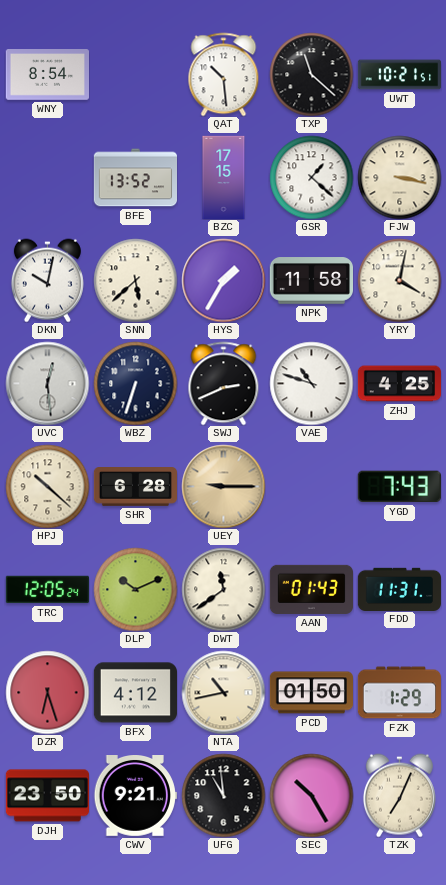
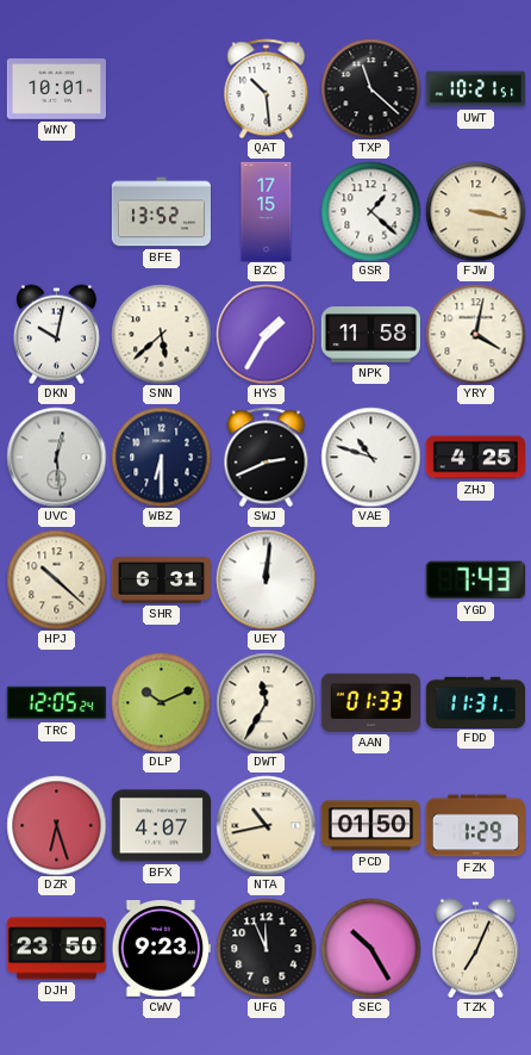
WNY: 8:54 -> 10:01
WBZ: 6:33 -> 6:30
SHR: 6:28 -> 6:31
UEY: 9:15 -> 12:01
UEY dial: champagne -> white
DWT: 11:39 -> 11:35
AAN: 01:43 -> 01:33
BFX: 4:12 -> 4:07
CWV: 9:21 -> 9:23
UFG: 10:59 -> 11:56
